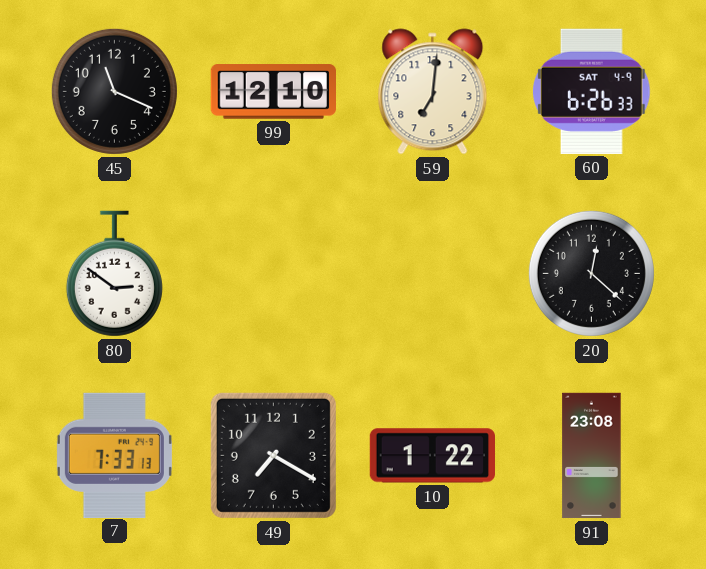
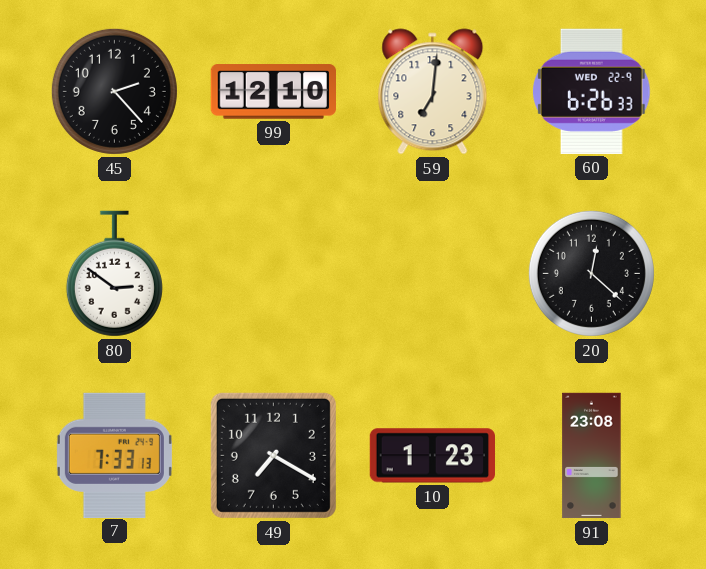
45: 11:19 -> 2:23
60 date: SAT 4-9 -> WED 22-9
10: 1:22 -> 1:23
